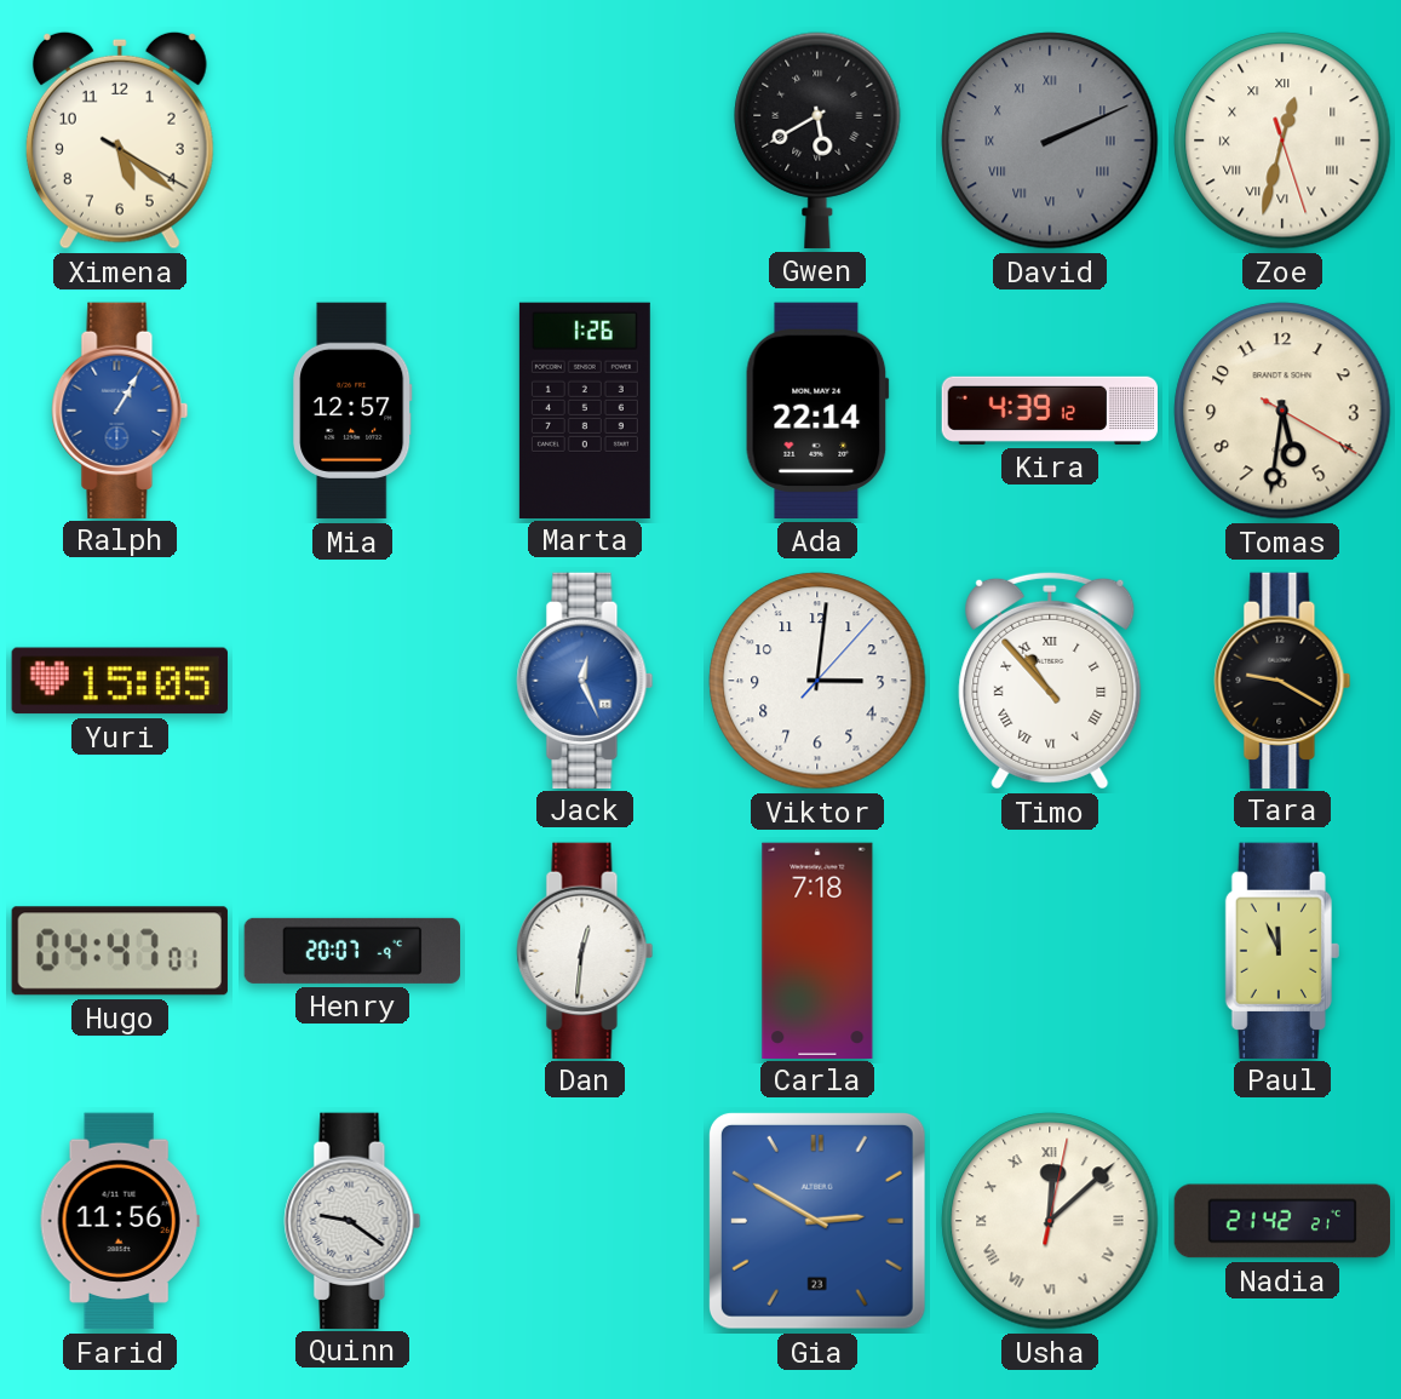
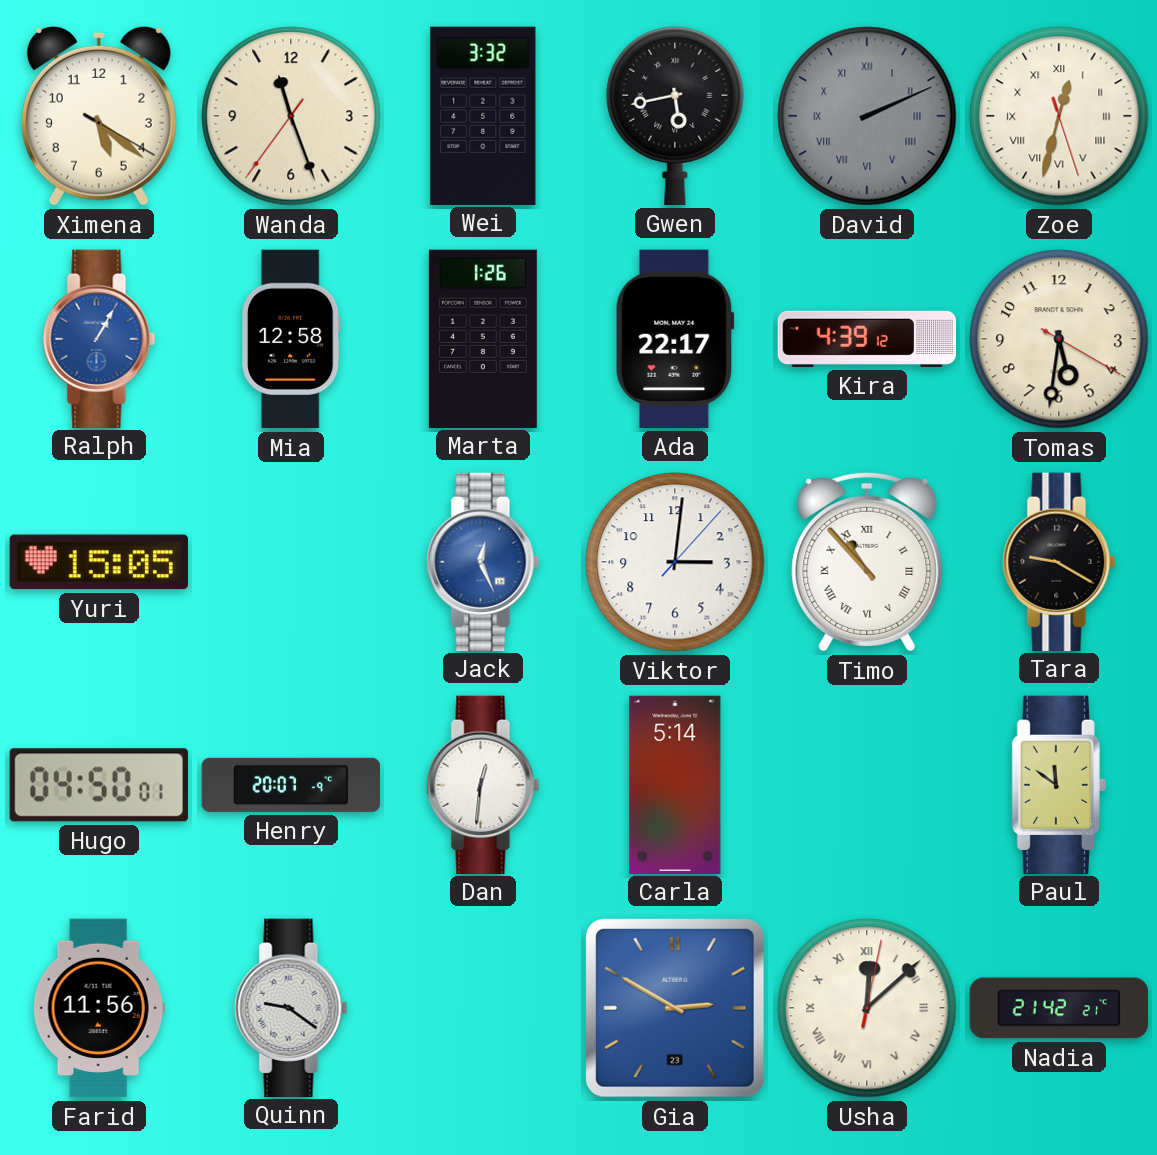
Wanda: none -> 11:26
Wei: none -> 3:32
Gwen: 5:40 -> 5:43
Mia: 12:57 -> 12:58
Ada: 22:14 -> 22:17
Hugo: 04:47 -> 04:50
Carla: 7:18 -> 5:14
Paul: 11:56 -> 11:51
